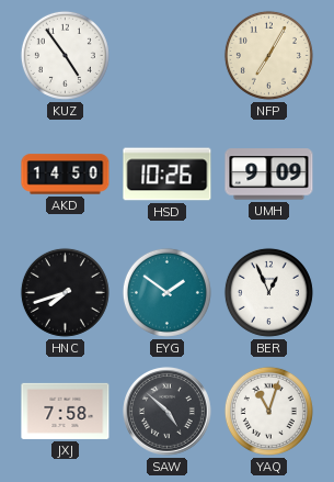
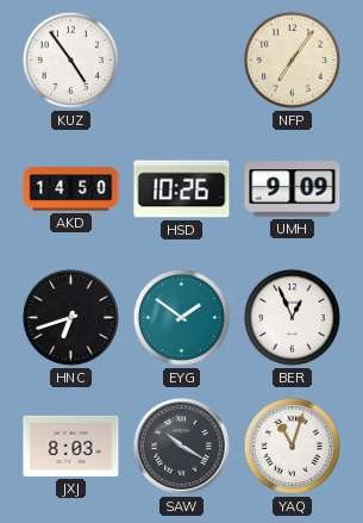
NFP: 7:05 -> 7:06
HNC: 7:42 -> 6:42
JXJ: 7:58 -> 8:03
SAW: 4:52 -> 10:20
